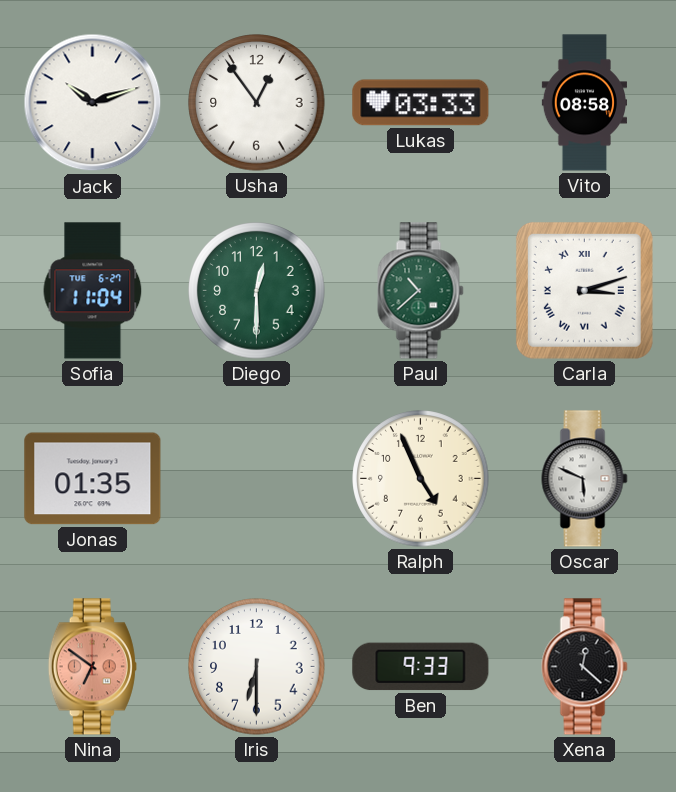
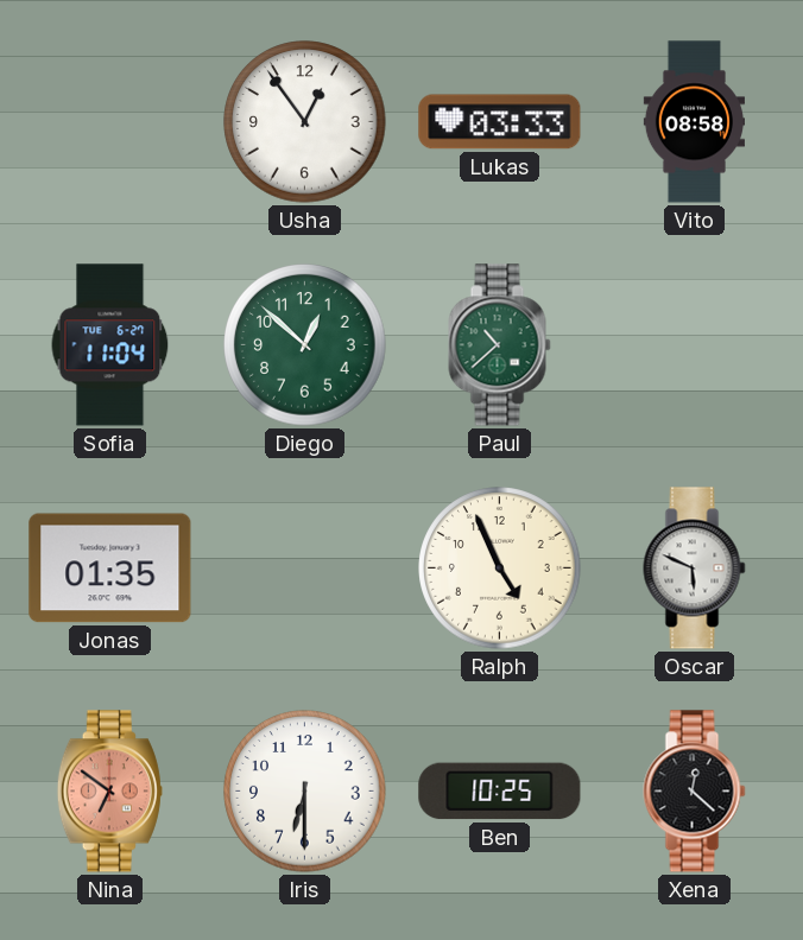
Jack: 10:12 -> none
Diego: 12:30 -> 12:52
Carla: 3:12 -> none
Ben: 9:33 -> 10:25
